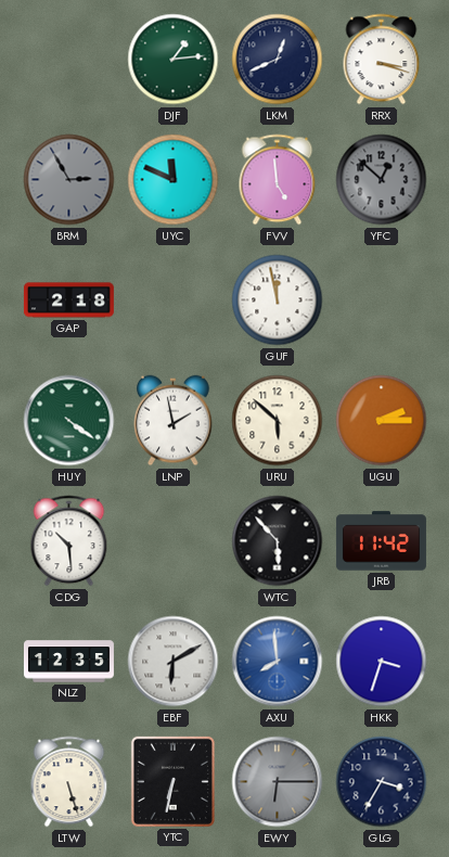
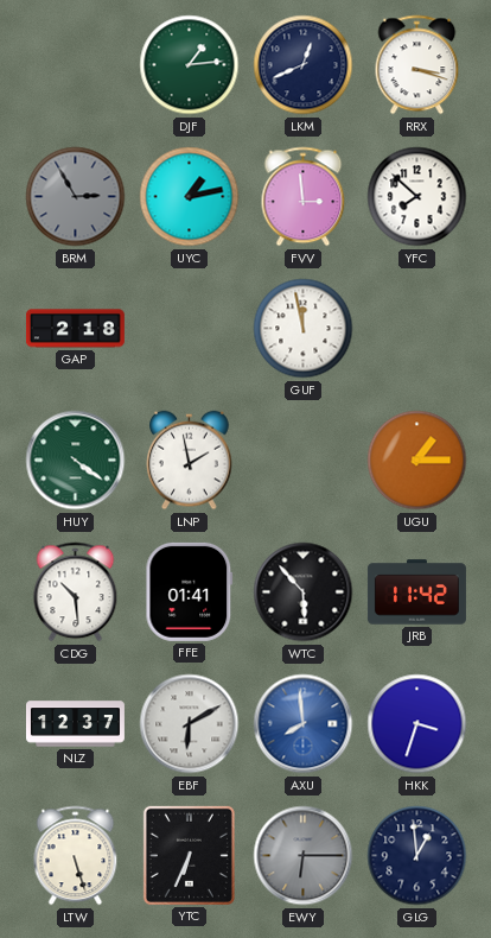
UYC: 11:49 -> 1:13
FVV: 4:59 -> 2:59
YFC: 12:52 -> 7:52
YFC dial: grey -> white
URU: 5:52 -> none
UGU: 2:15 -> 1:15
FFE: none -> 01:41
NLZ: 12:35 -> 12:37
YTC: 6:32 -> 6:34
GLG: 3:35 -> 12:59
